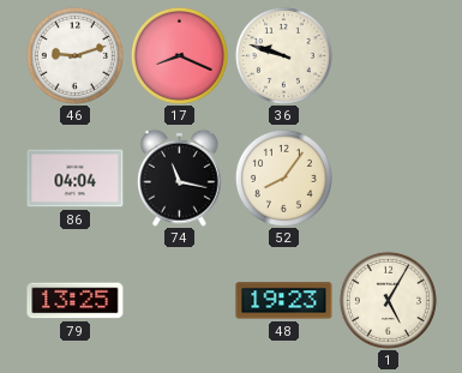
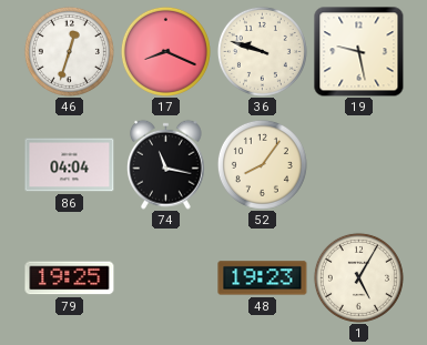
46: 9:12 -> 12:33
19: none -> 9:28
79: 13:25 -> 19:25
